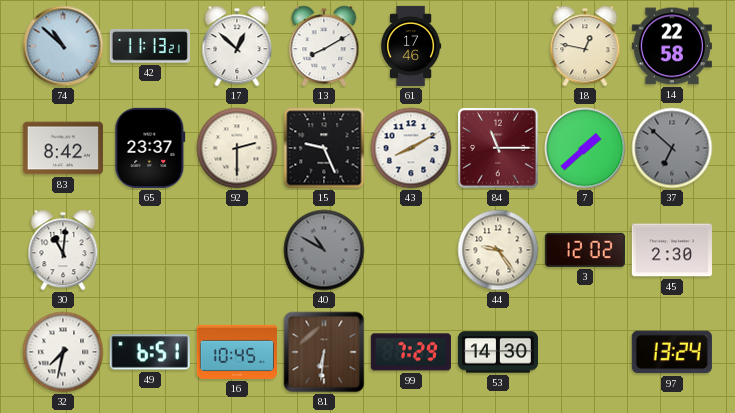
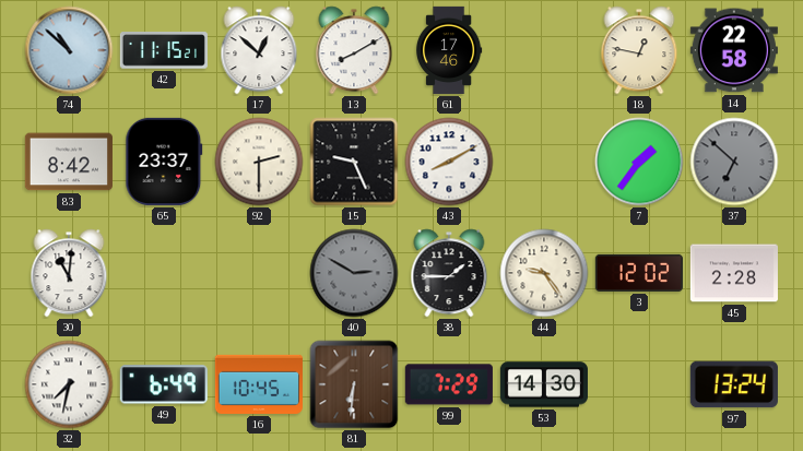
42: 11:13 -> 11:15
84: 11:15 -> none
7: 1:38 -> 1:36
40: 10:50 -> 2:50
38: none -> 1:45
45: 2:30 -> 2:28
49: 6:51 -> 6:49
